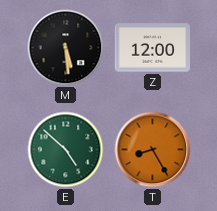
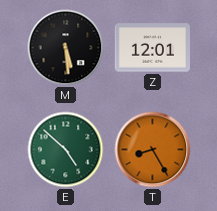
Z: 12:00 -> 12:01
